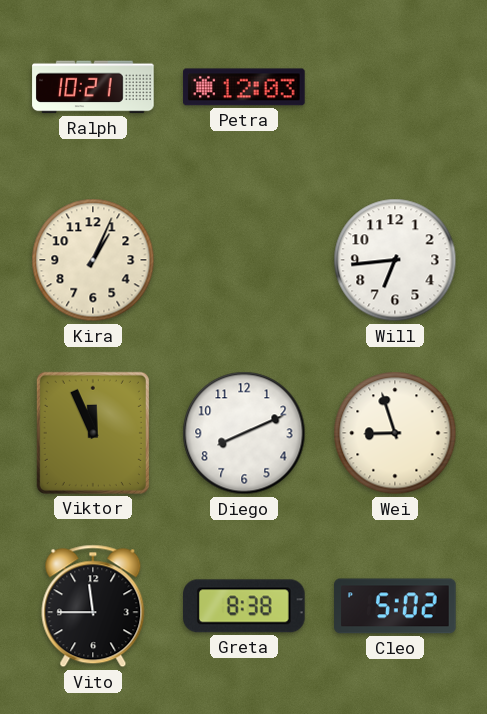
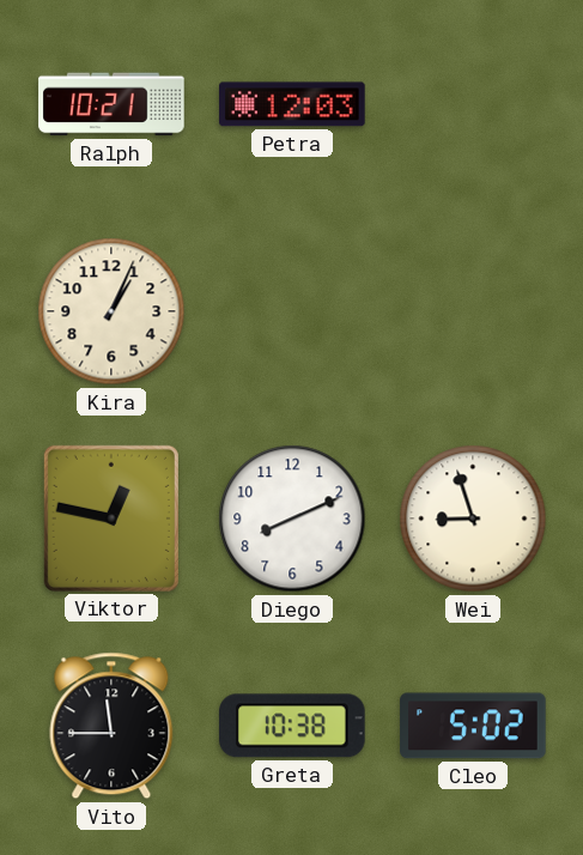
Will: 6:44 -> none
Viktor: 11:56 -> 12:47
Greta: 8:38 -> 10:38
